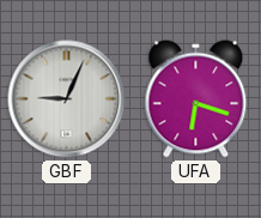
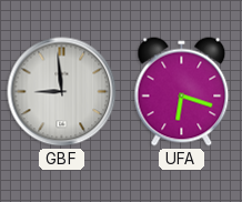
GBF: 9:04 -> 8:59
